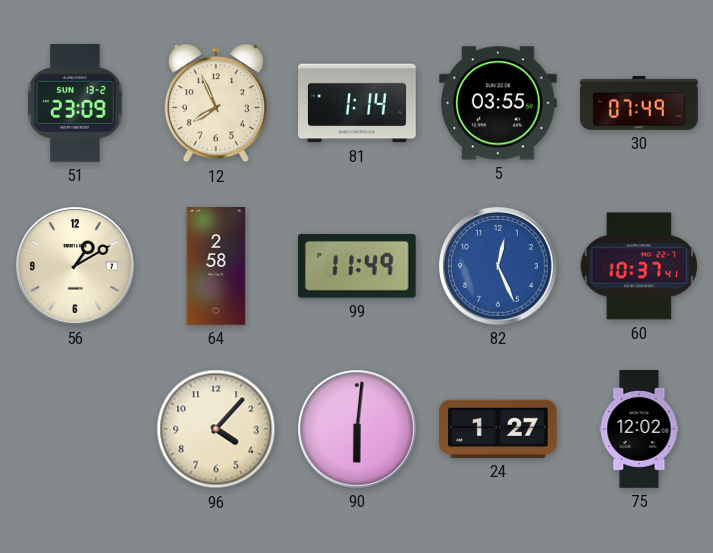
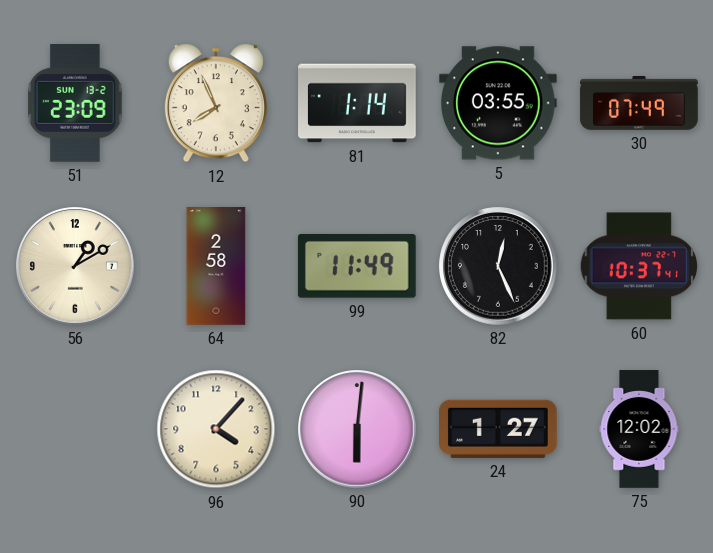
82 dial: blue -> black
